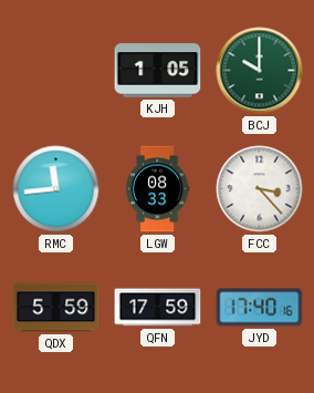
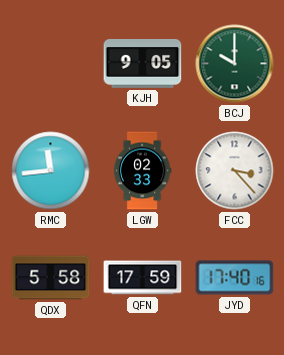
KJH: 1:05 -> 9:05
LGW: 08:33 -> 02:33
QDX: 5:59 -> 5:58
